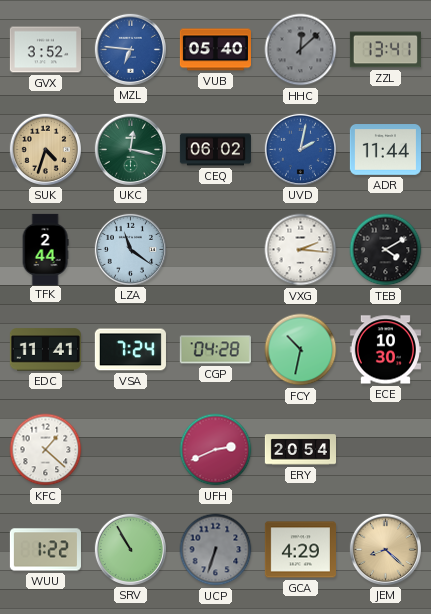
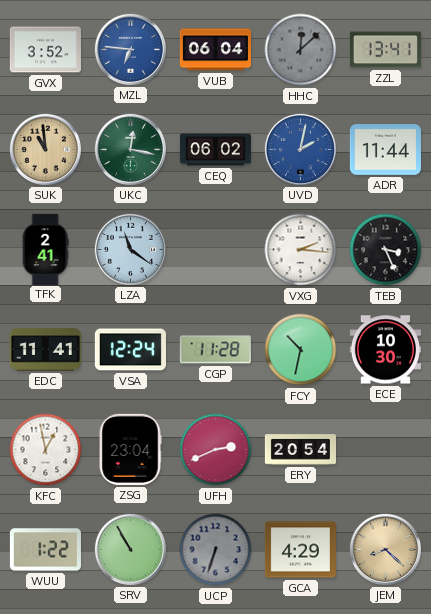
VUB: 05:40 -> 06:04
SUK: 4:33 -> 10:59
TFK: 2:44 -> 2:41
TEB: 4:10 -> 3:26
VSA: 7:24 -> 12:24
CGP: 04:28 -> 11:28
KFC: 1:22 -> 12:58
ZSG: none -> 23:04
